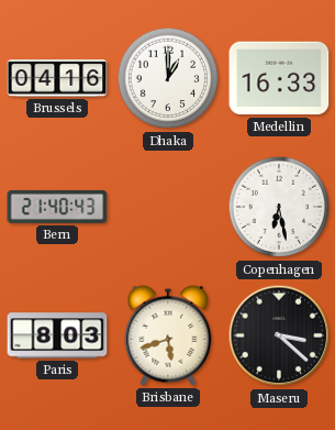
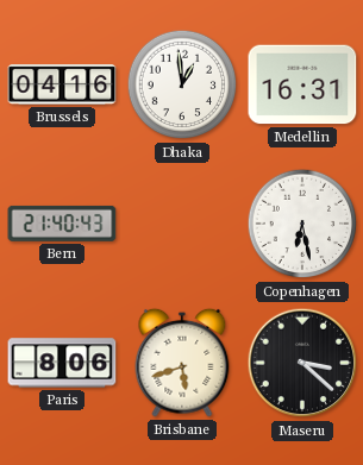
Dhaka: 1:00 -> 12:59
Medellin: 16:33 -> 16:31
Paris: 8:03 -> 8:06
